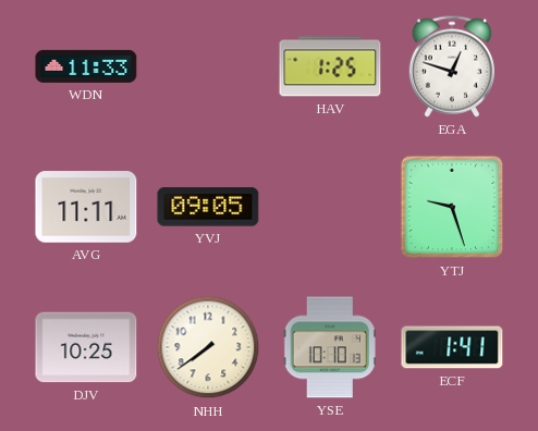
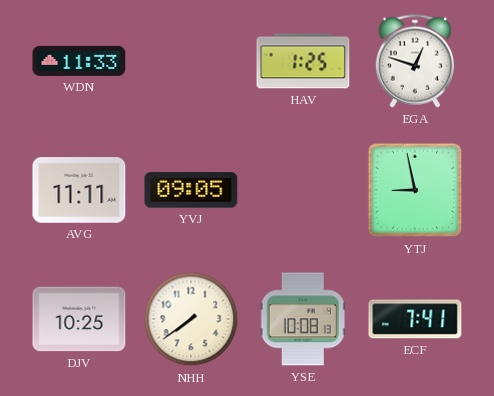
YTJ: 9:27 -> 8:58
YSE: 10:10 -> 10:08
ECF: 1:41 -> 7:41
